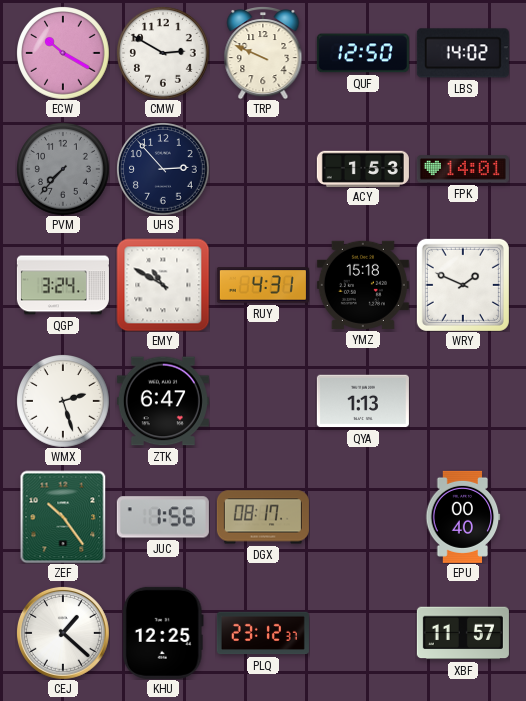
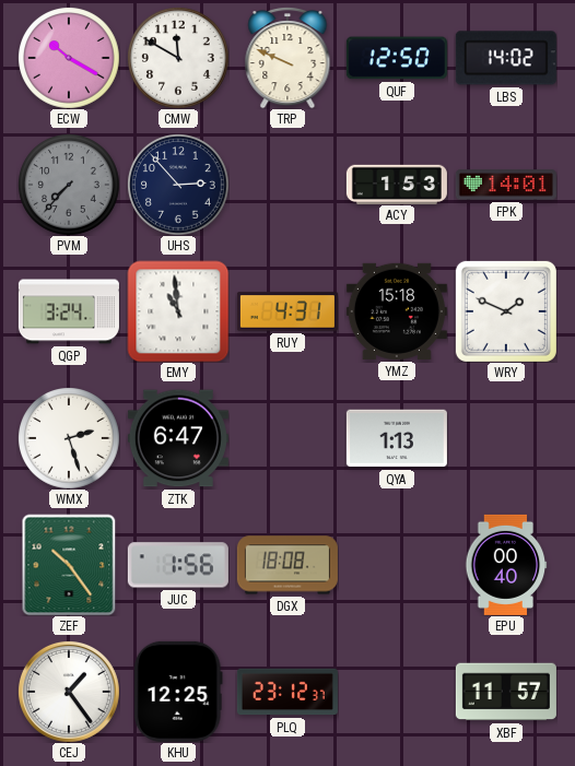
CMW: 2:50 -> 11:50
EMY: 10:50 -> 10:59
DGX: 08:17 -> 18:08
CEJ: 1:22 -> 1:24
